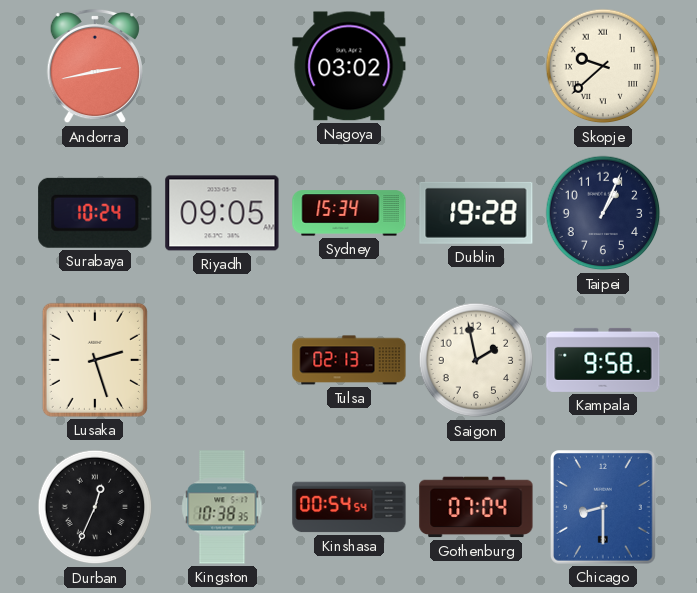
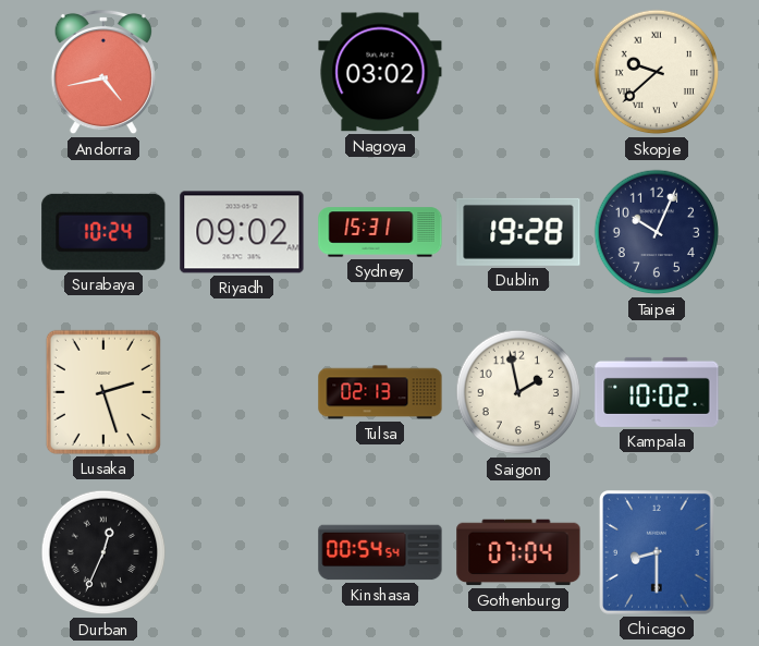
Andorra: 2:43 -> 4:43
Riyadh: 09:05 -> 09:02
Sydney: 15:34 -> 15:31
Taipei: 1:04 -> 10:04
Kampala: 9:58 -> 10:02
Kingston: 10:38 -> none
